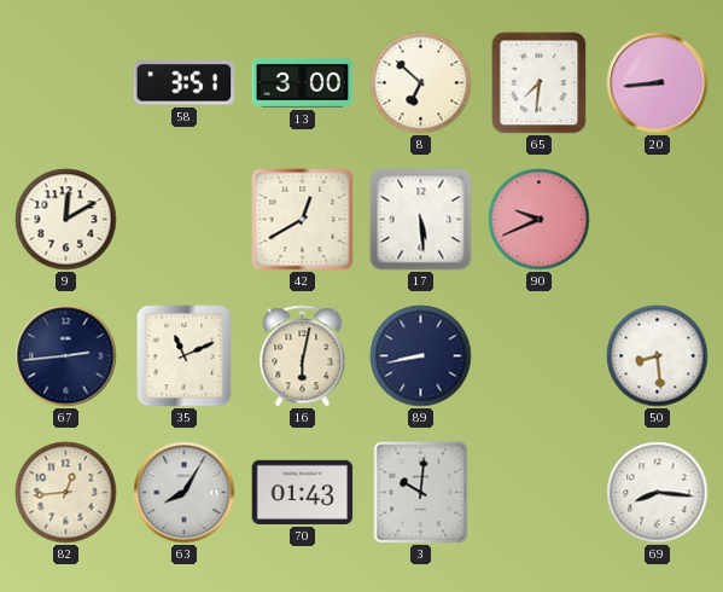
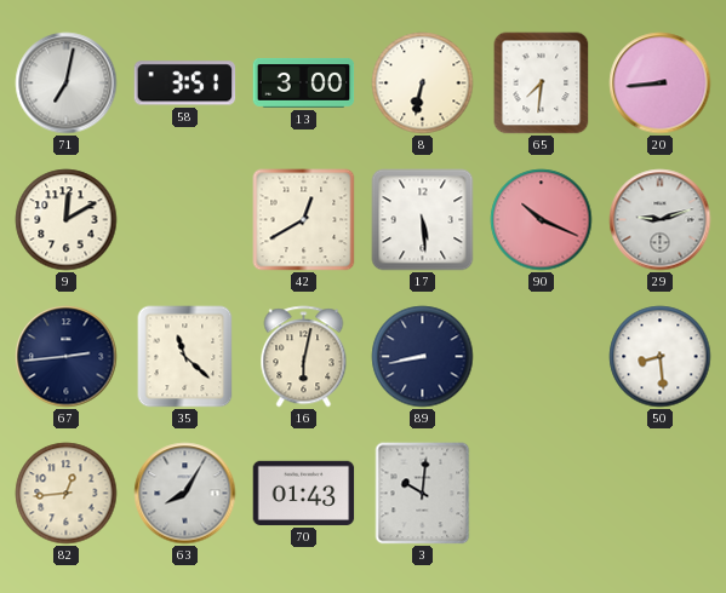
71: none -> 7:02
8: 6:52 -> 6:32
90: 9:41 -> 10:19
29: none -> 9:12
35: 11:11 -> 11:22
69: 8:16 -> none
